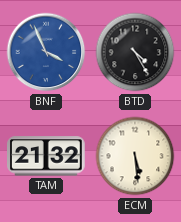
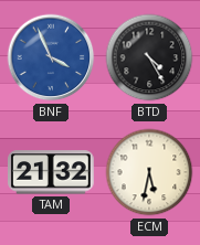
ECM: 5:29 -> 5:32
